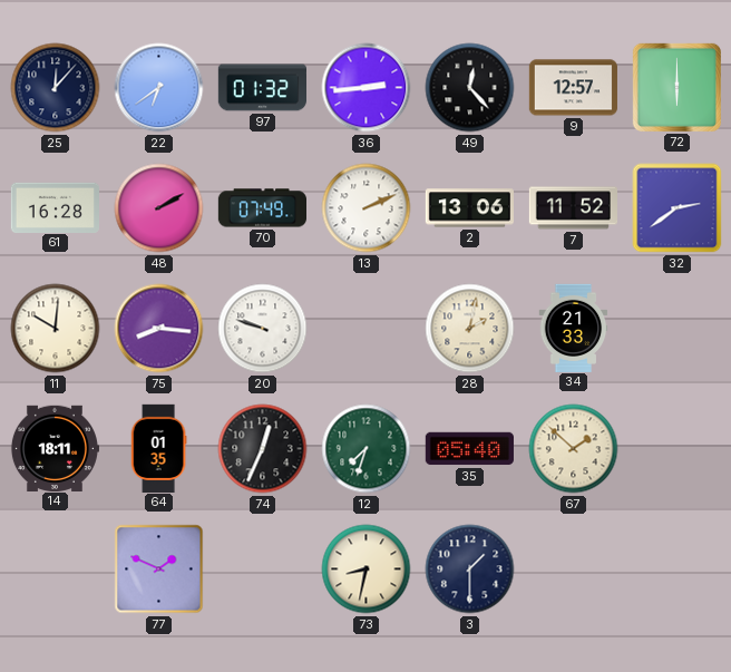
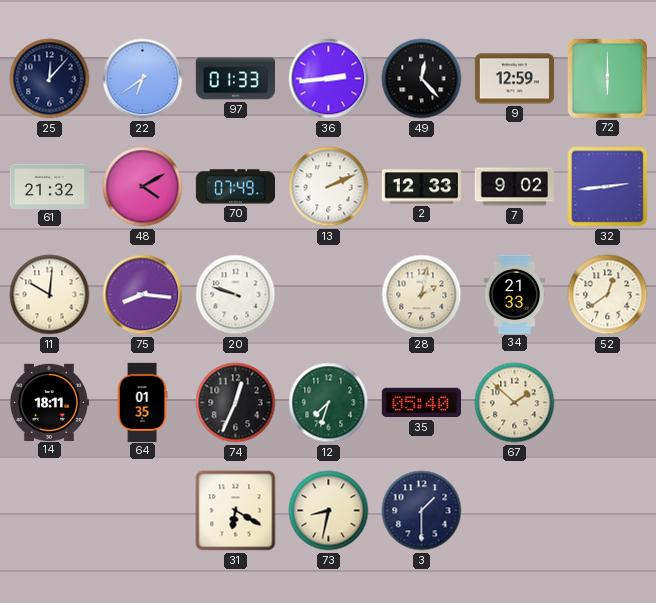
97: 01:32 -> 01:33
9: 12:57 -> 12:59
61: 16:28 -> 21:32
48: 2:10 -> 4:10
2: 13:06 -> 12:33
7: 11:52 -> 9:02
32: 2:39 -> 2:44
52: none -> 12:39
77: 1:49 -> none
31: none -> 6:20
